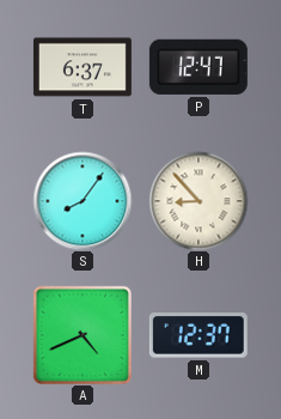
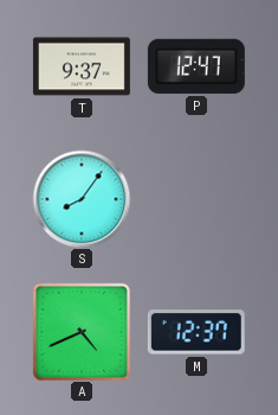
T: 6:37 -> 9:37
H: 8:53 -> none
